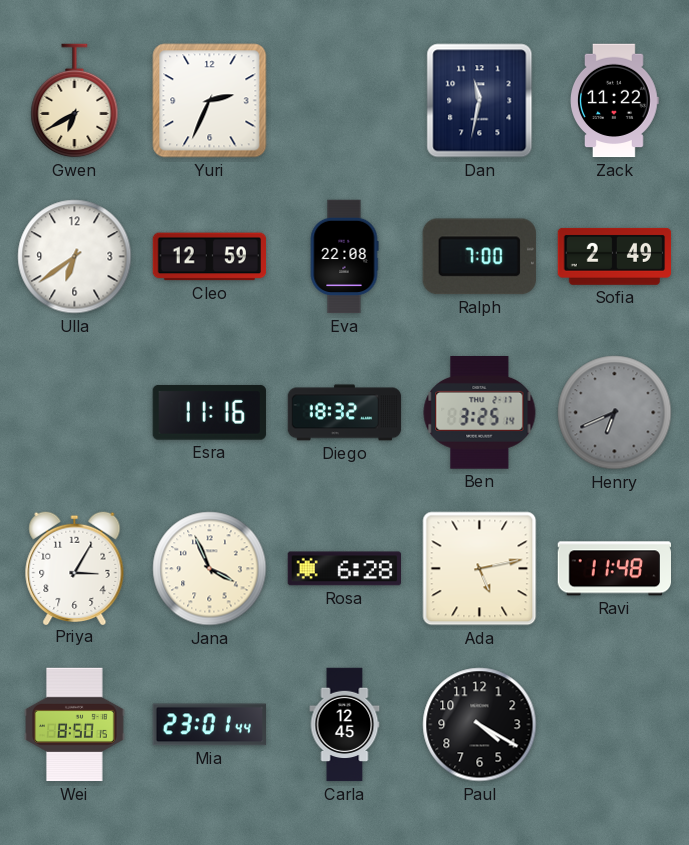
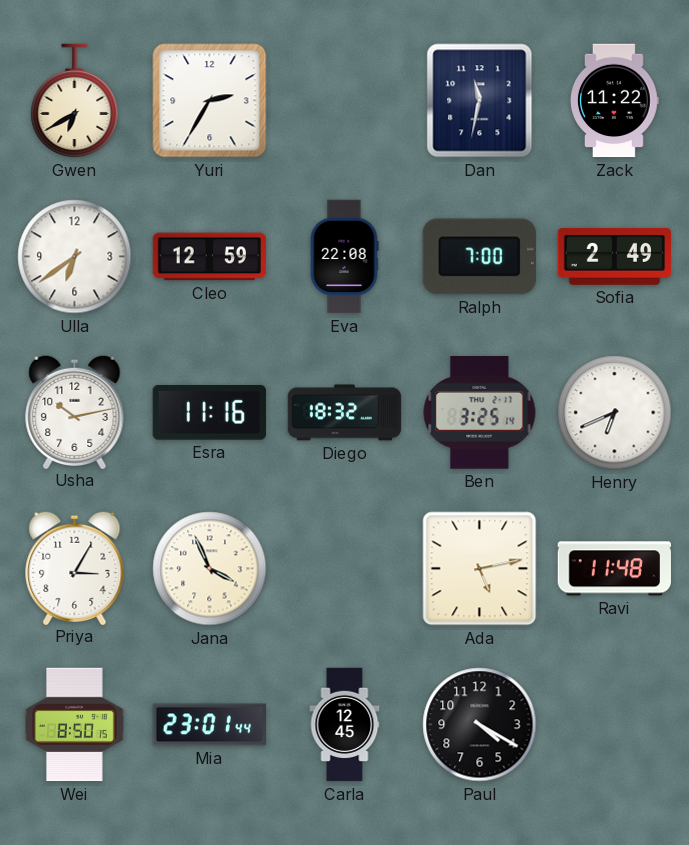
Yuri: 2:34 -> 2:35
Usha: none -> 10:13
Henry dial: grey -> white
Rosa: 6:28 -> none
